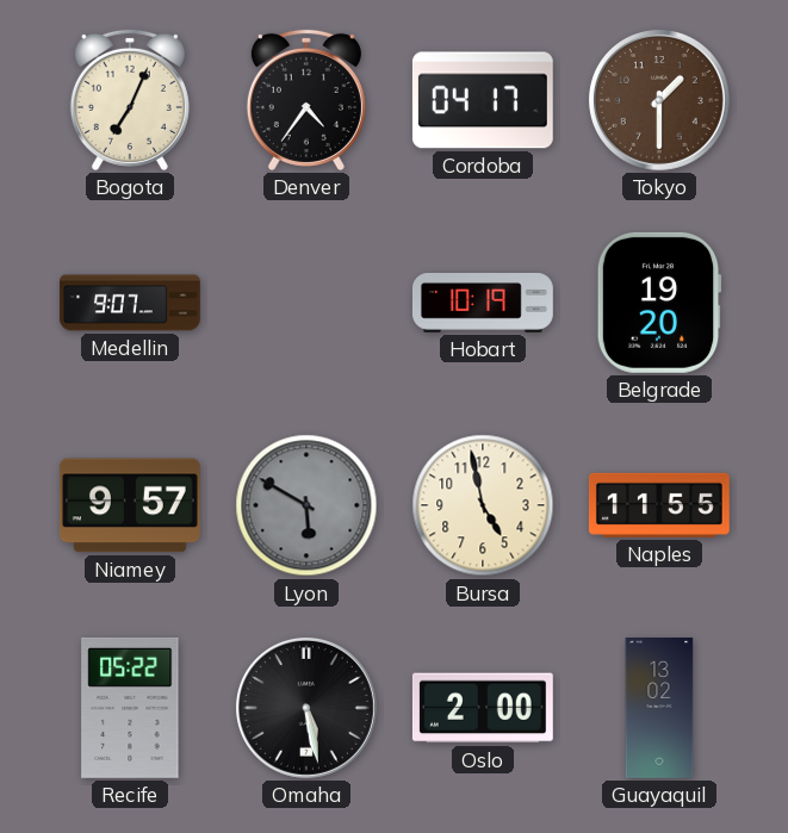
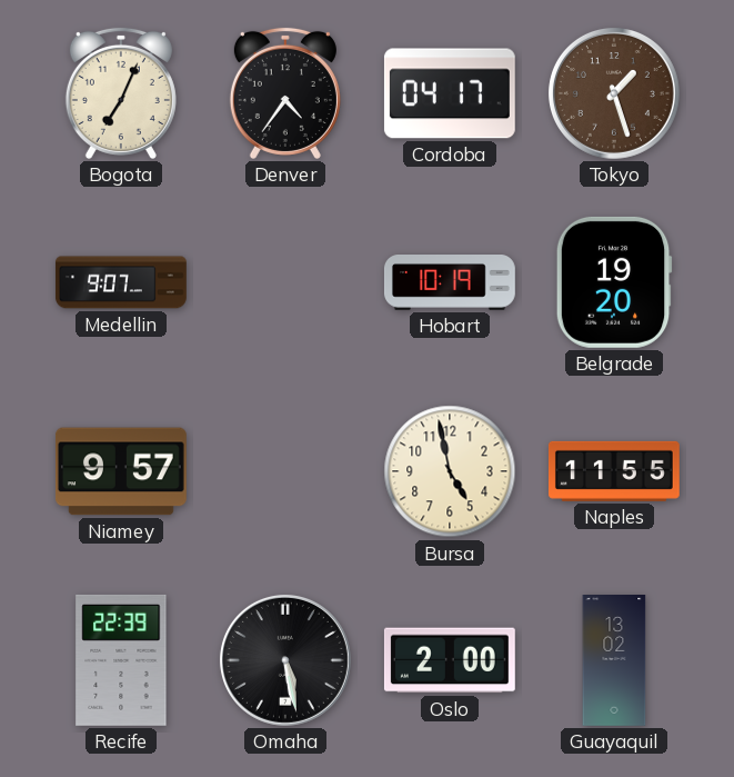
Tokyo: 1:30 -> 1:27
Lyon: 5:50 -> none
Recife: 05:22 -> 22:39
